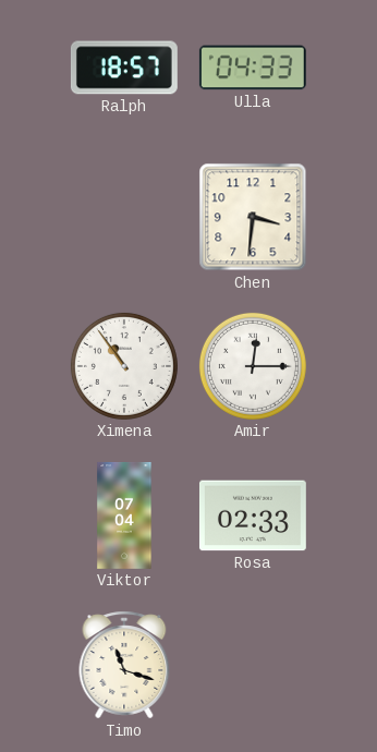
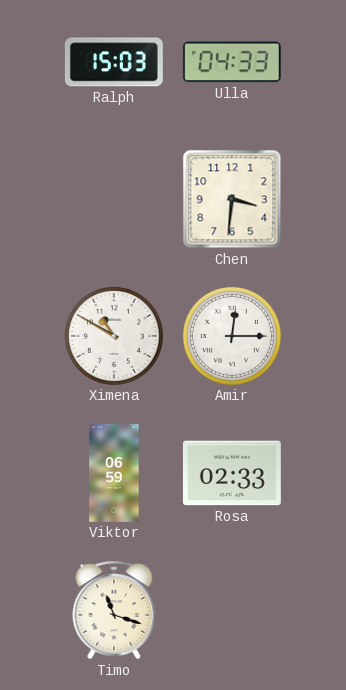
Ralph: 18:57 -> 15:03
Ximena: 10:54 -> 10:50
Viktor: 07:04 -> 06:59
